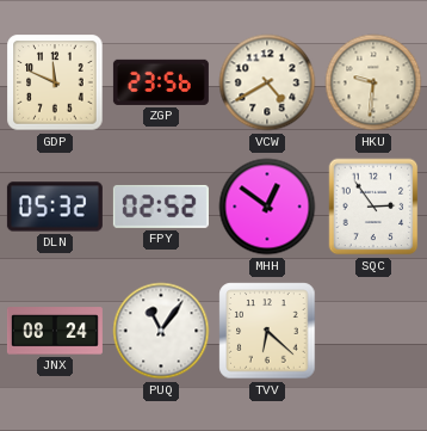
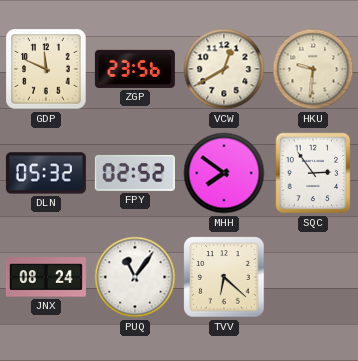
VCW: 4:40 -> 12:40
MHH: 12:51 -> 7:51
